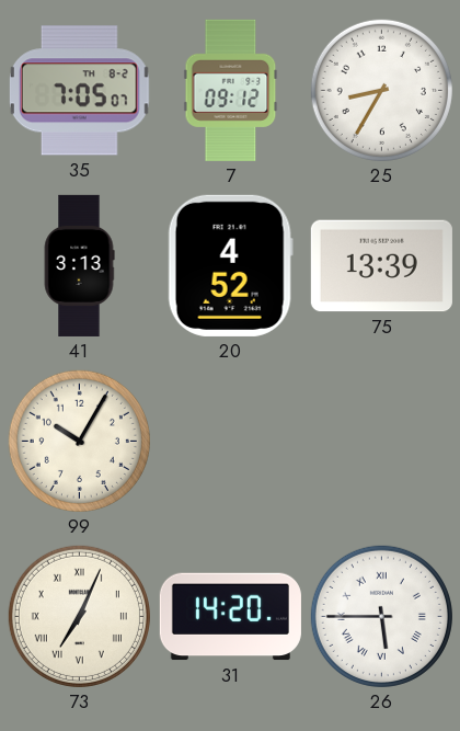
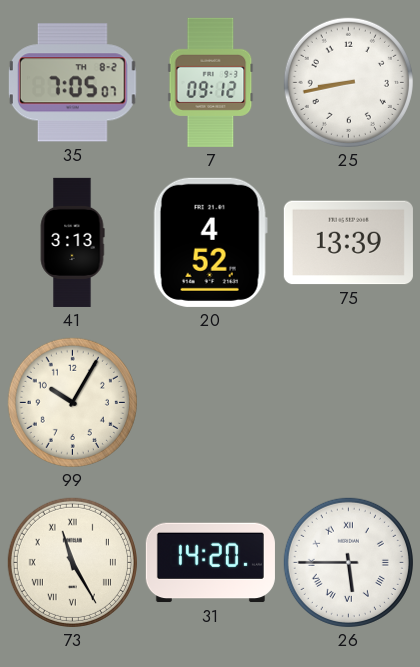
25: 8:35 -> 8:43
73: 7:04 -> 11:25
